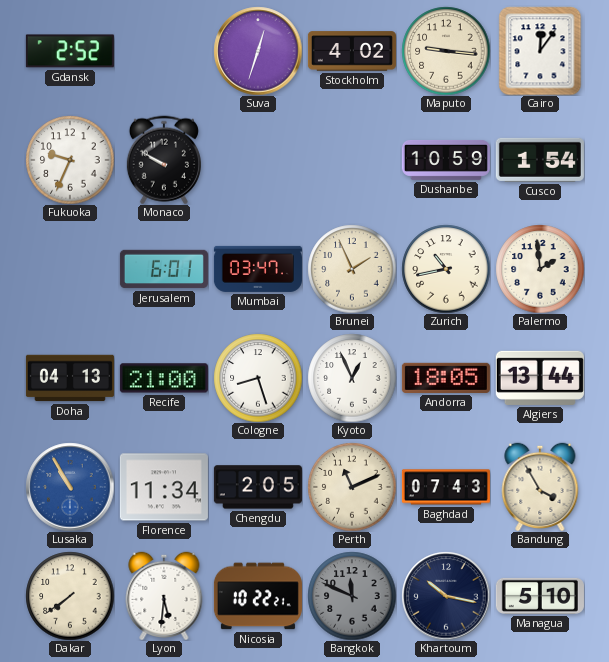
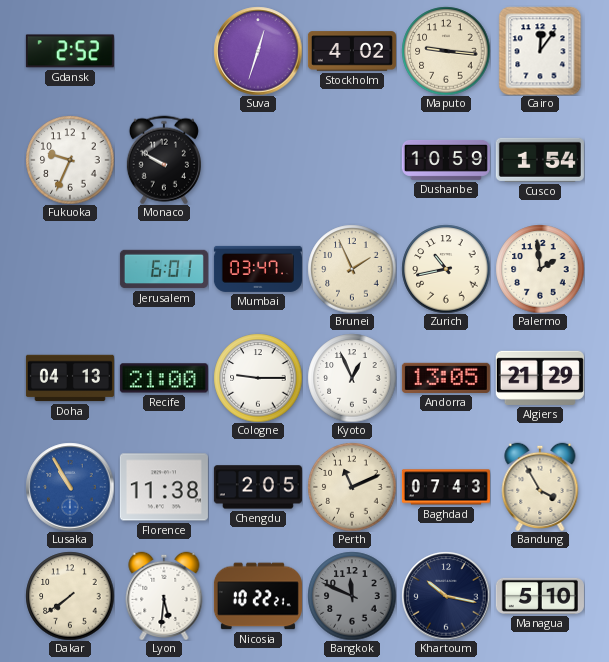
Cologne: 8:27 -> 9:15
Andorra: 18:05 -> 13:05
Algiers: 13:44 -> 21:29
Florence: 11:34 -> 11:38
